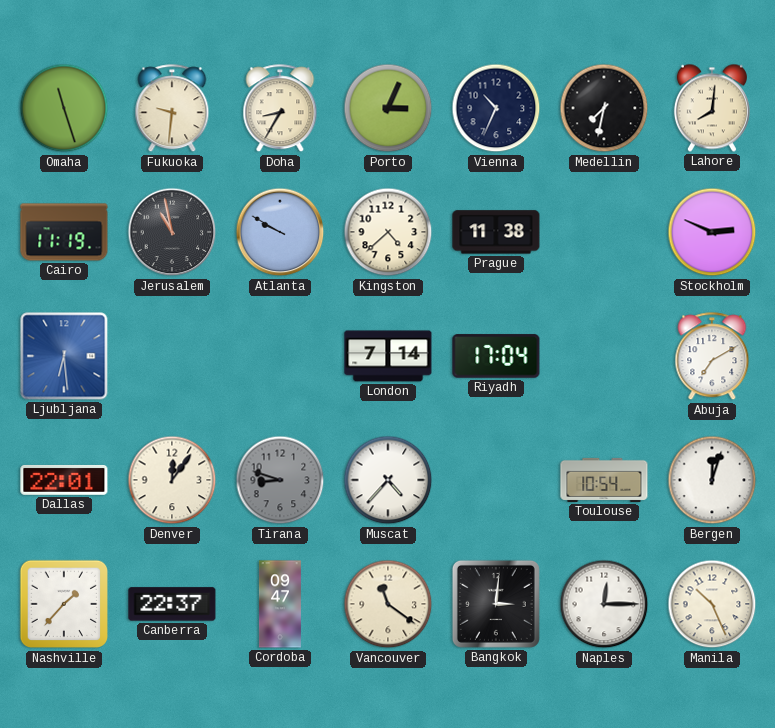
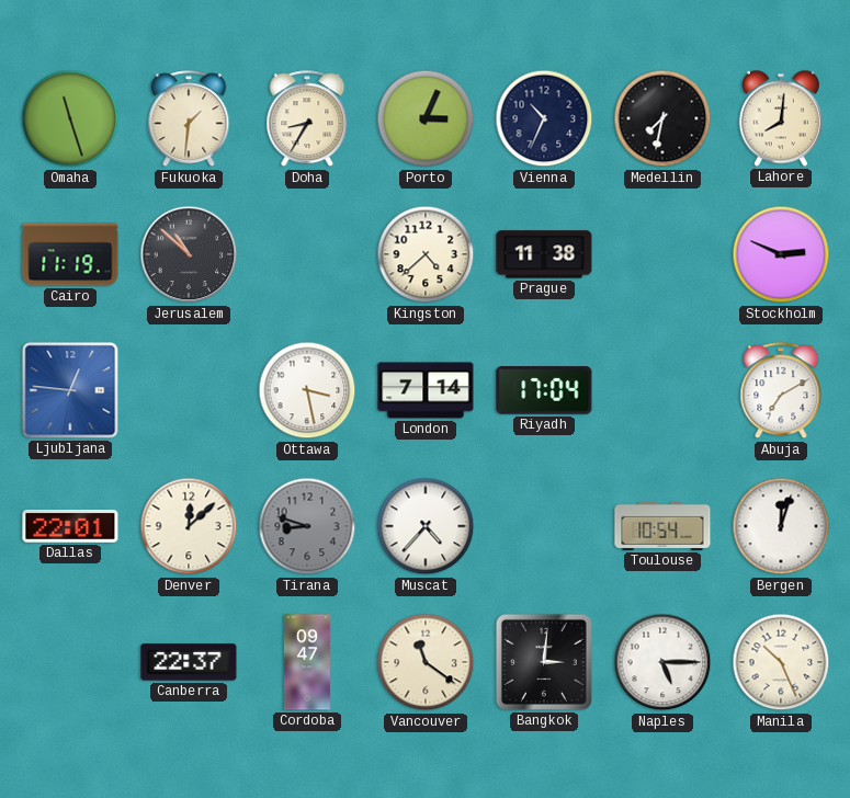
Fukuoka: 9:31 -> 1:31
Jerusalem: 10:58 -> 10:52
Atlanta: 9:50 -> none
Ljubljana: 6:29 -> 12:46
Ottawa: none -> 3:28
Denver: 12:06 -> 12:08
Nashville: 1:37 -> none
Naples: 12:15 -> 5:15
